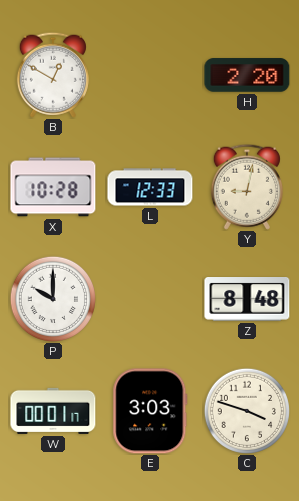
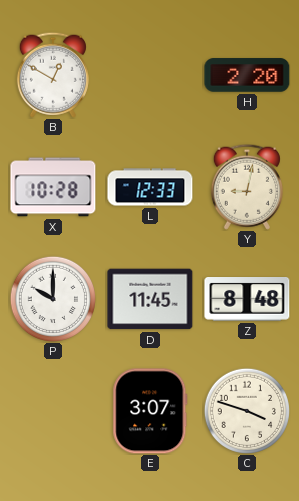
D: none -> 11:45
W: 00:01 -> none
E: 3:03 -> 3:07
